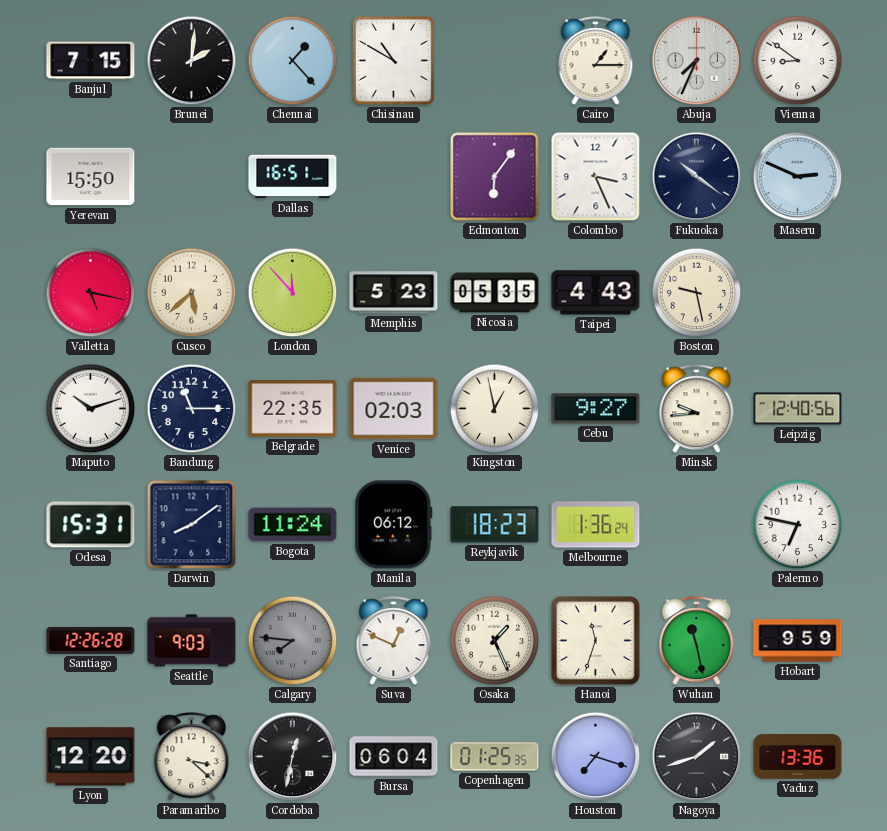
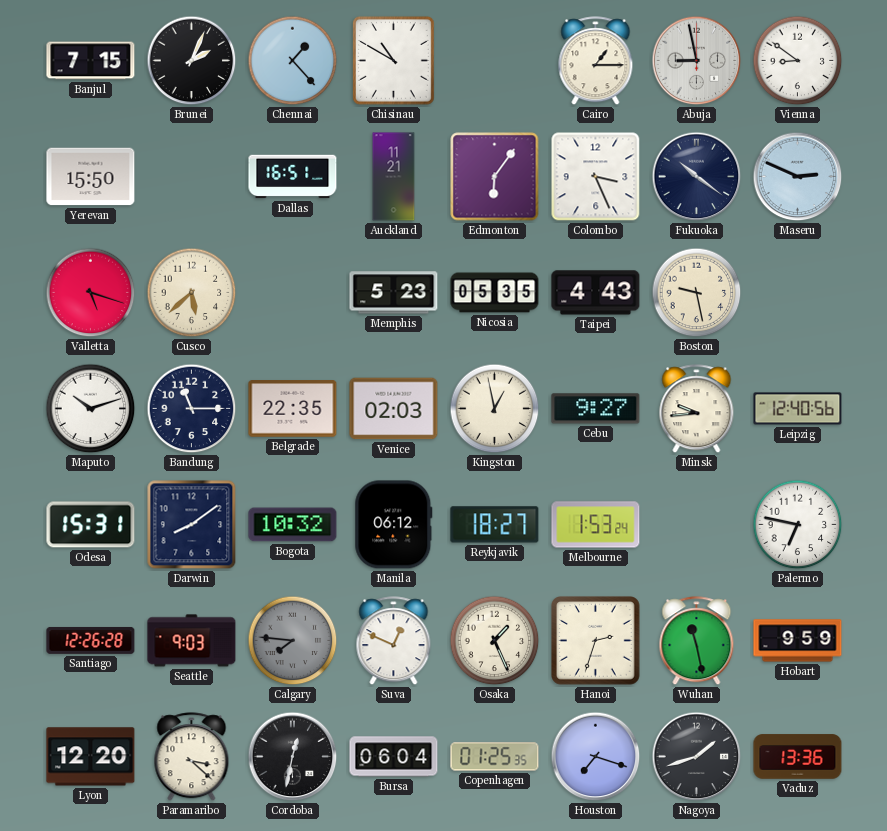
Brunei: 2:01 -> 2:04
Abuja: 7:34 -> 8:58
Auckland: none -> 11:21
Valletta: 5:17 -> 5:18
London: 11:53 -> none
Bogota: 11:24 -> 10:32
Reykjavik: 18:23 -> 18:27
Melbourne: 1:36 -> 1:53
Hanoi: 11:33 -> 2:33
